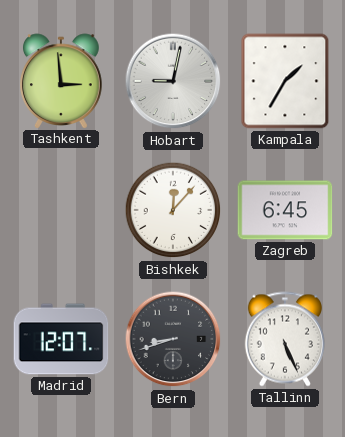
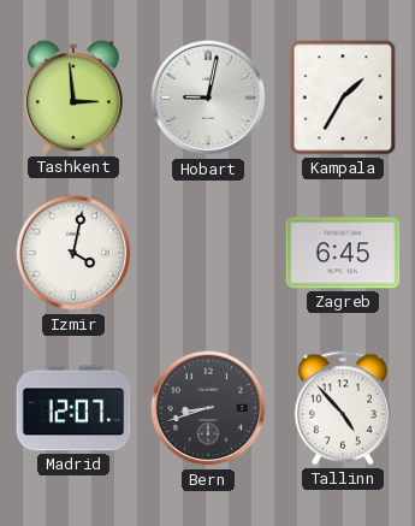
Izmir: none -> 4:02
Bishkek: 12:07 -> none
Tallinn: 5:26 -> 4:53
